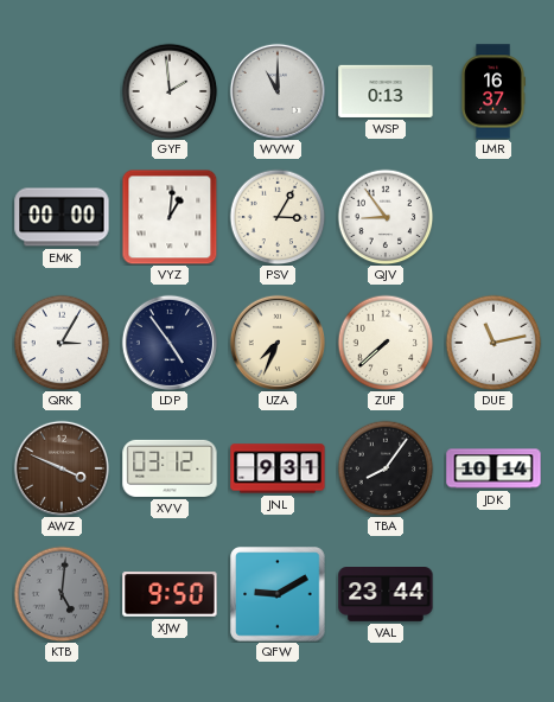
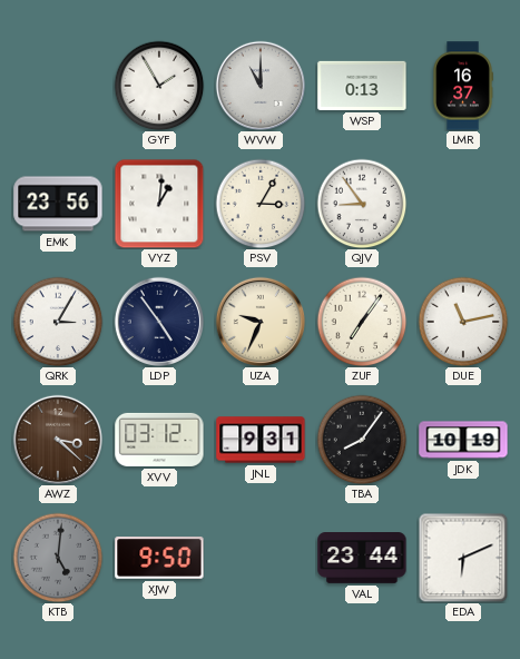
GYF: 1:59 -> 1:55
EMK: 00:00 -> 23:56
UZA: 7:34 -> 9:34
ZUF: 7:38 -> 7:06
AWZ: 3:49 -> 3:22
JDK: 10:14 -> 10:19
QFW: 9:10 -> none
EDA: none -> 6:11
